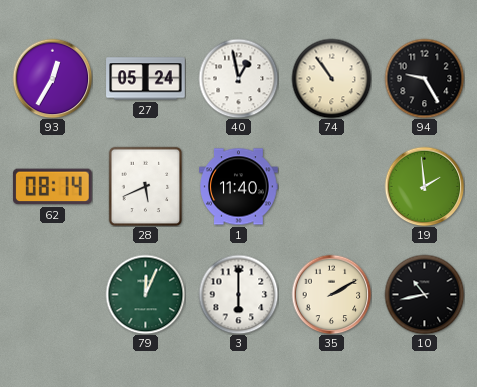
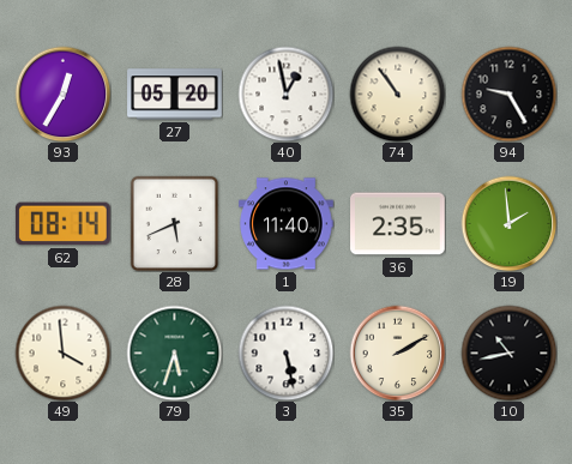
27: 05:24 -> 05:20
36: none -> 2:35
49: none -> 3:59
79: 12:04 -> 5:33
3: 6:00 -> 5:28
